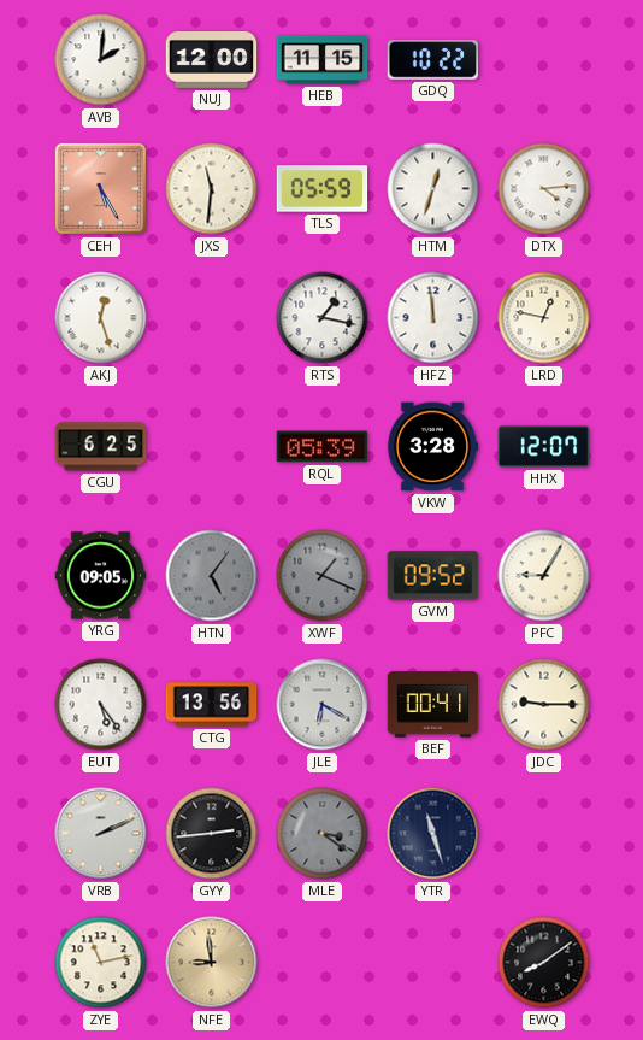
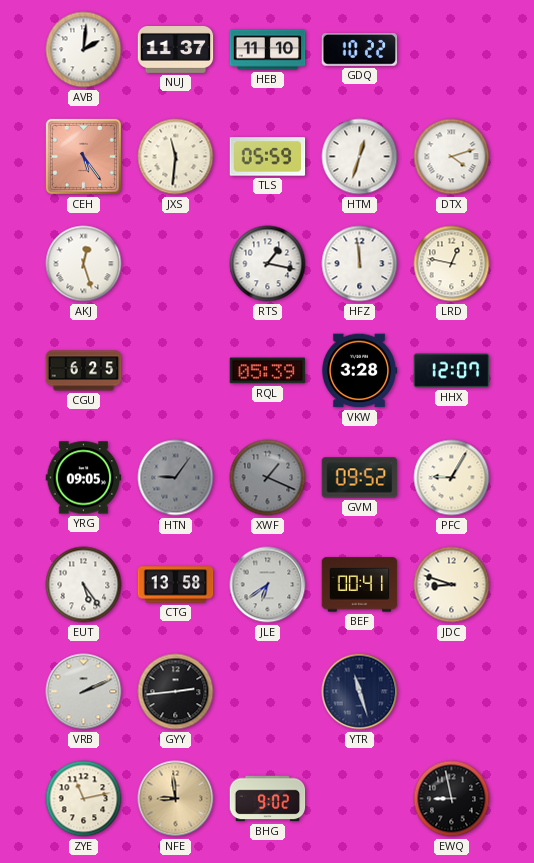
NUJ: 12:00 -> 11:37
HEB: 11:15 -> 11:10
CEH: 5:25 -> 5:24
DTX: 4:14 -> 4:12
HTN: 5:06 -> 9:06
CTG: 13:56 -> 13:58
JLE: 6:20 -> 6:39
JDC: 9:15 -> 8:48
MLE: 3:21 -> none
BHG: none -> 9:02
EWQ: 8:09 -> 8:58
